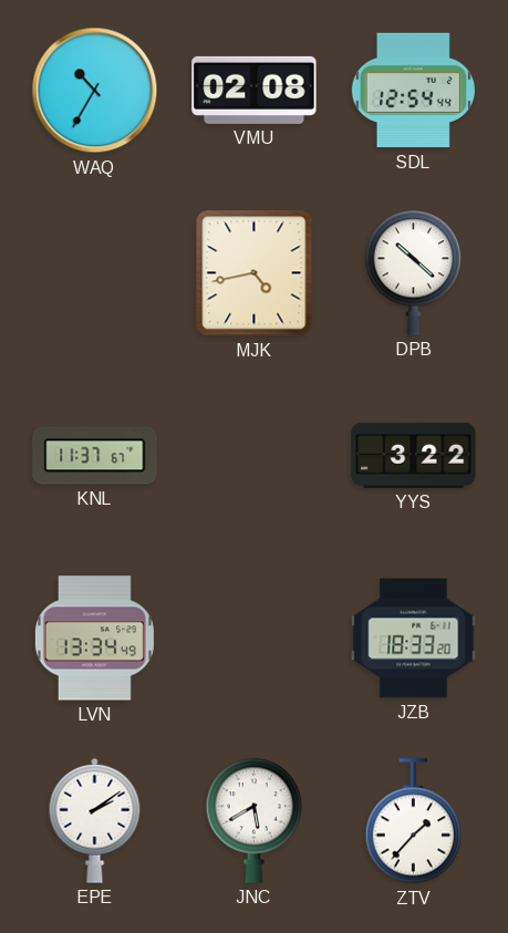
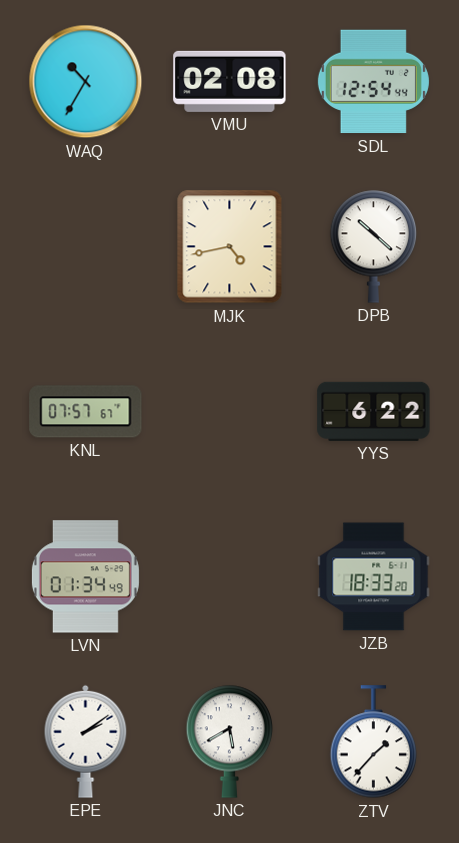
KNL: 11:37 -> 07:57
YYS: 3:22 -> 6:22
LVN: 13:34 -> 01:34
